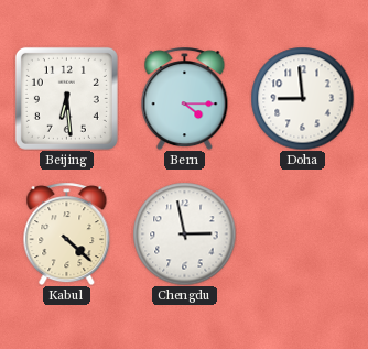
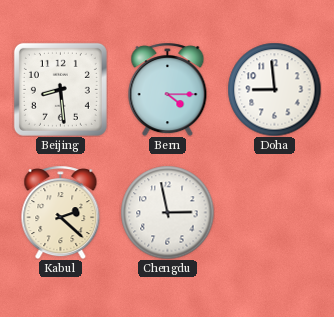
Beijing: 6:29 -> 8:29
Kabul: 4:22 -> 2:22
